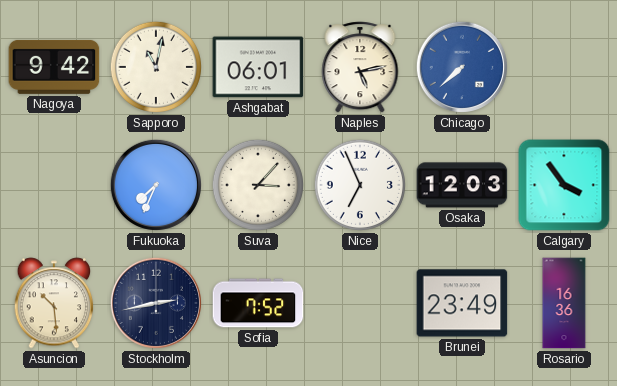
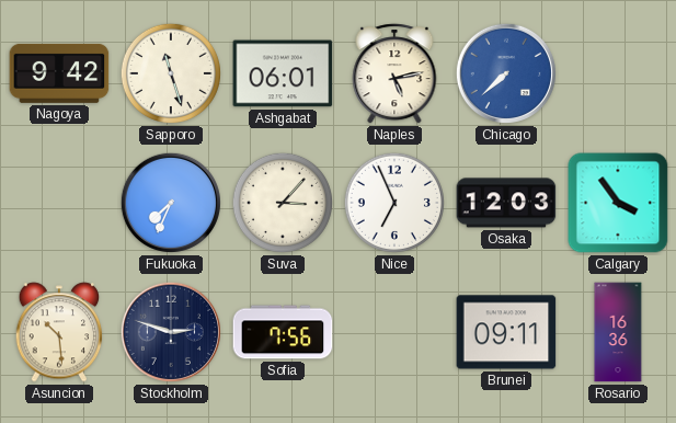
Sapporo: 11:02 -> 11:27
Stockholm: 2:43 -> 2:48
Sofia: 7:52 -> 7:56
Brunei: 23:49 -> 09:11
